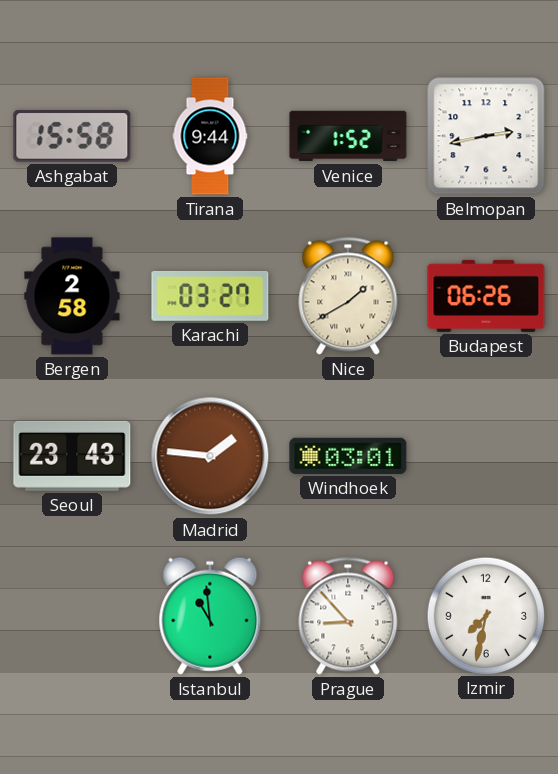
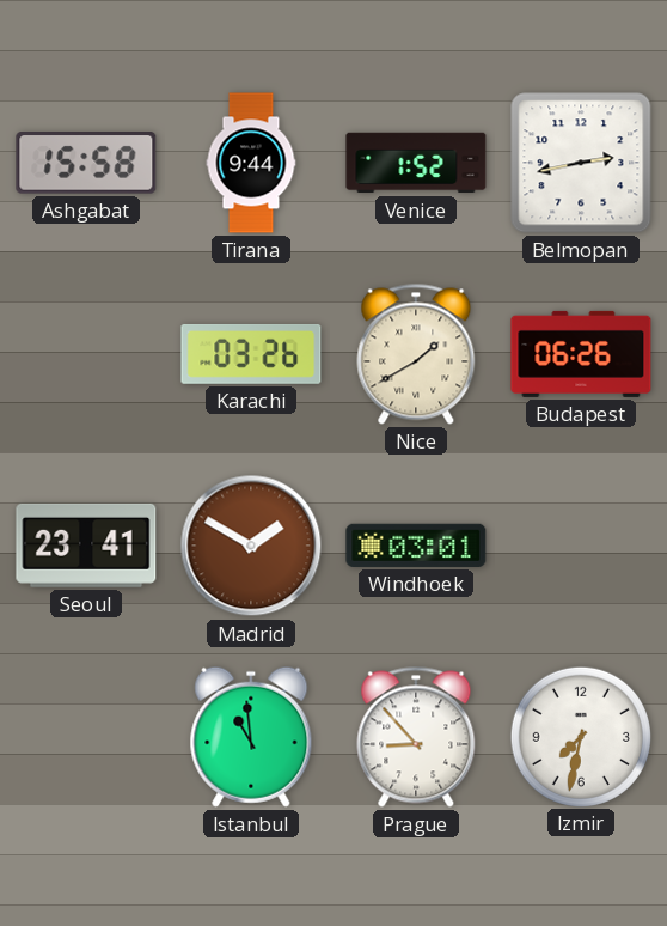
Bergen: 2:58 -> none
Karachi: 03:27 -> 03:26
Seoul: 23:43 -> 23:41
Madrid: 1:46 -> 1:50
